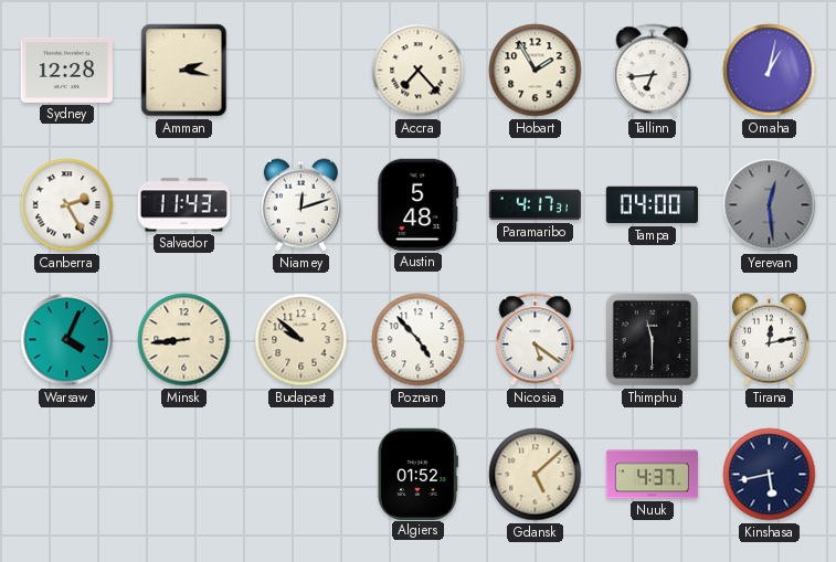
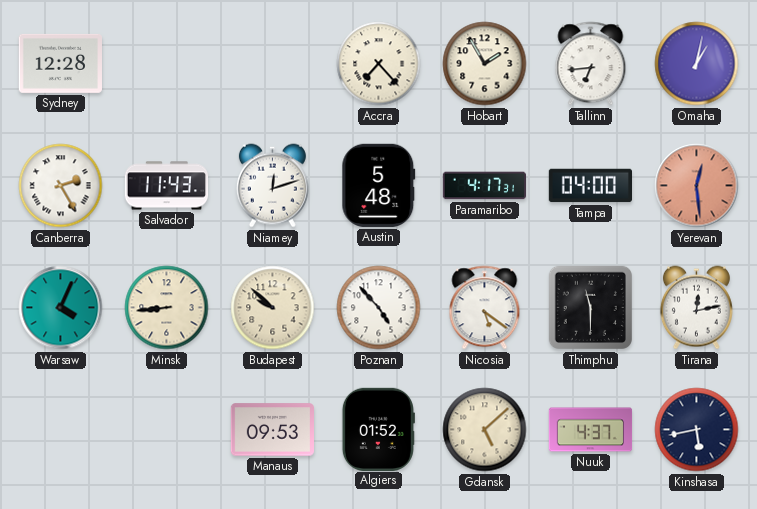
Amman: 2:17 -> none
Yerevan dial: grey -> salmon
Manaus: none -> 09:53
